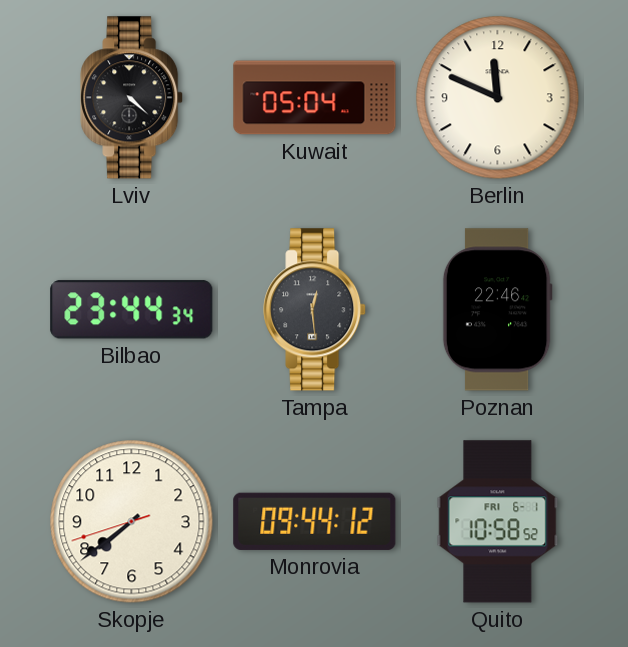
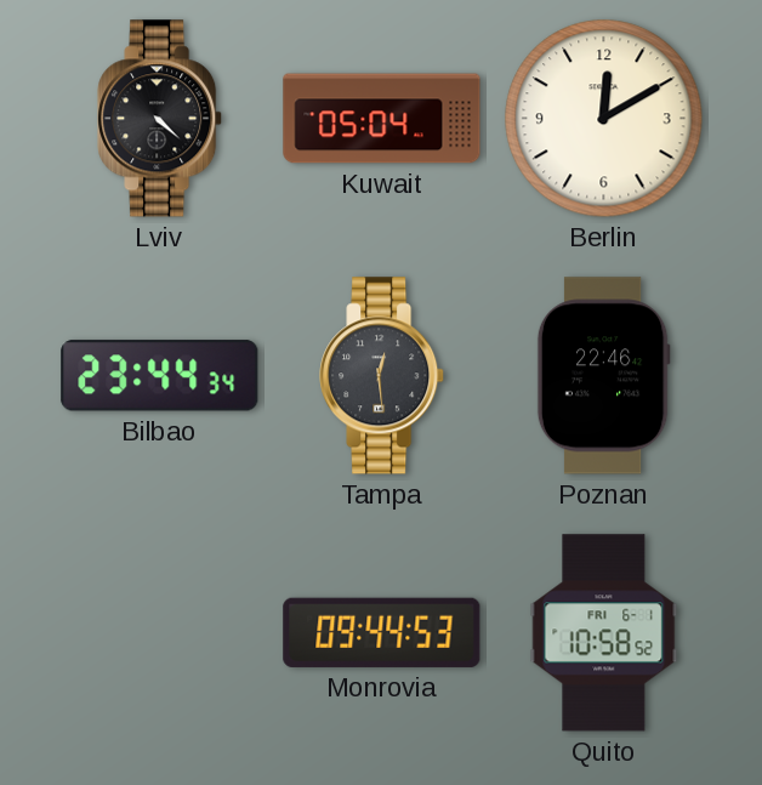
Berlin: 11:49 -> 12:10
Skopje: 7:38 -> none
Monrovia: 09:44:12 -> 09:44:53
